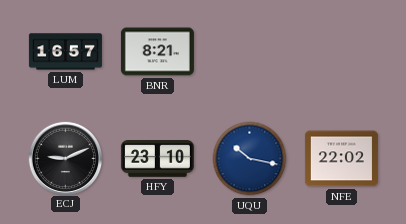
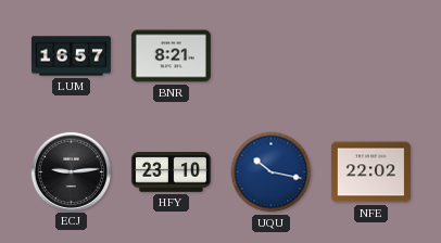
ECJ: 9:11 -> 9:14
